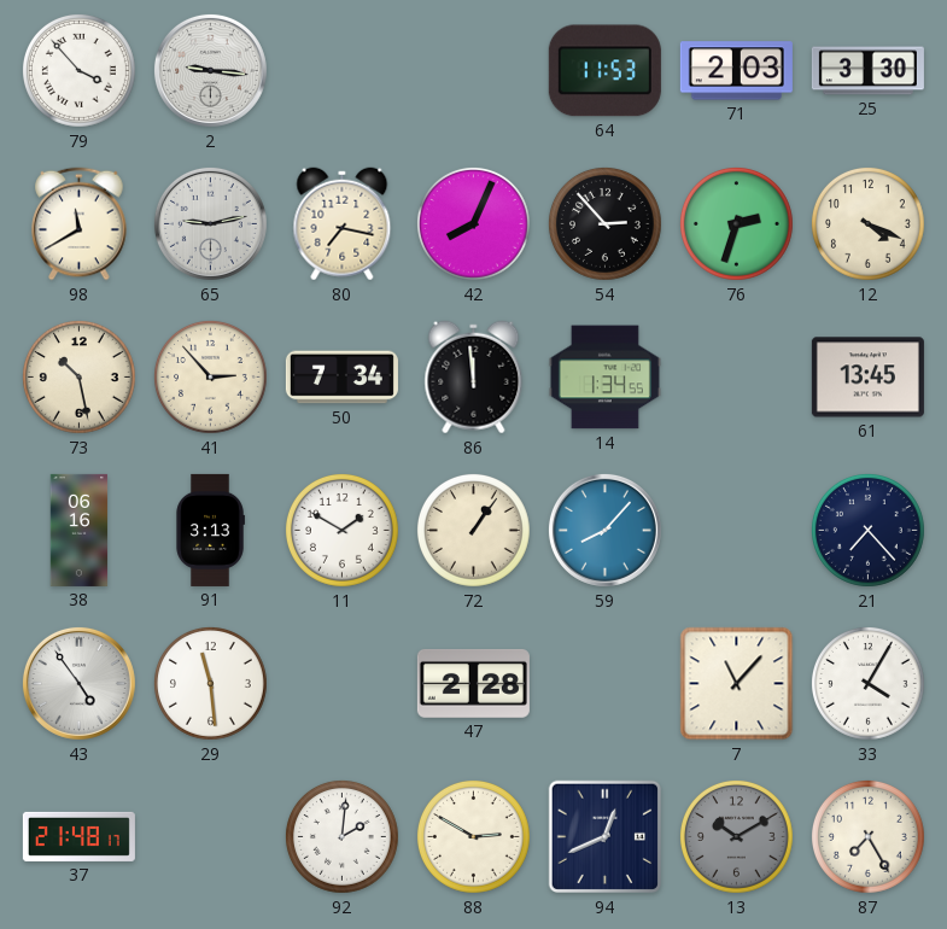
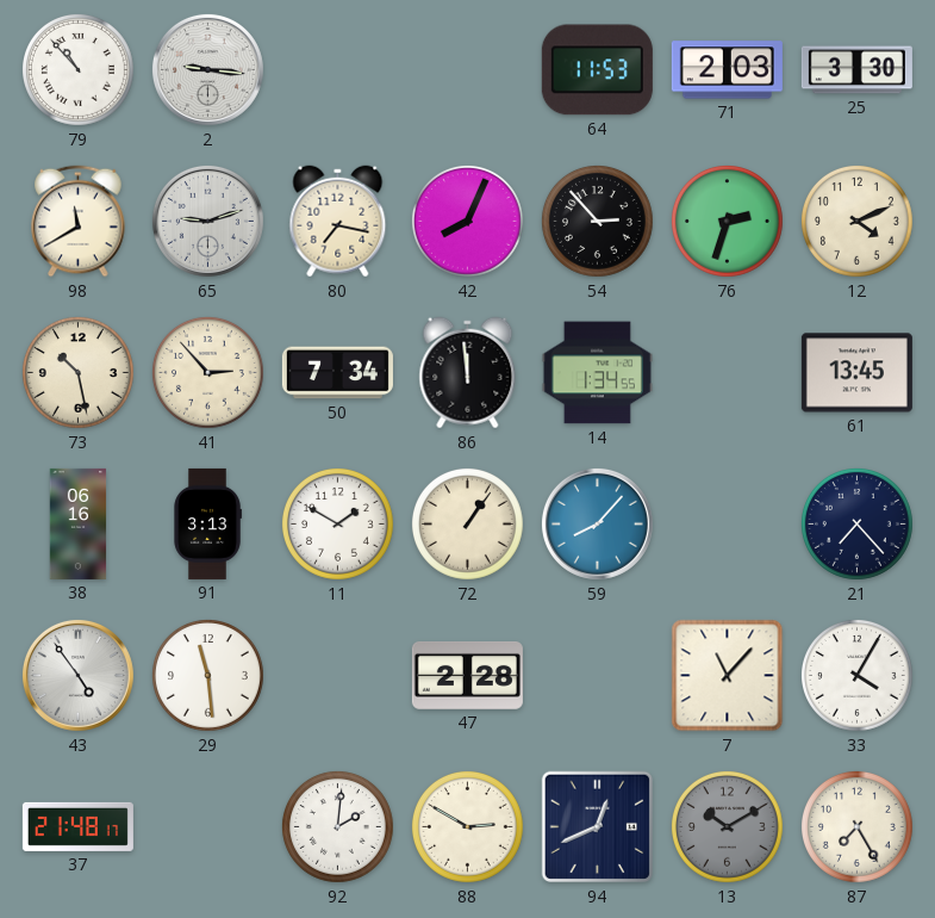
79: 3:53 -> 10:53
65: 9:13 -> 9:12
12: 4:19 -> 4:11
